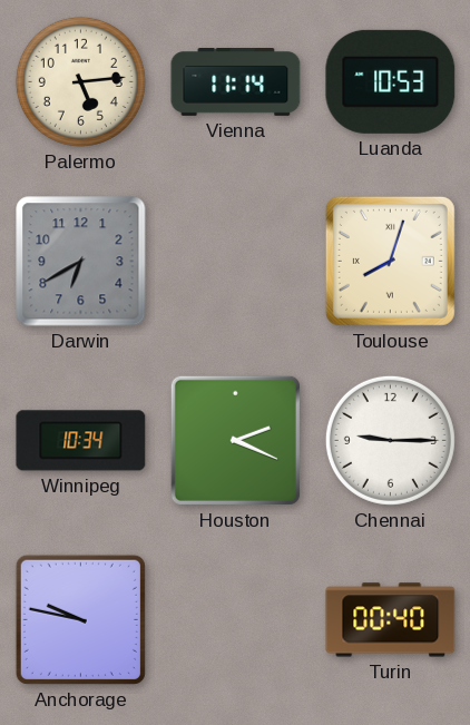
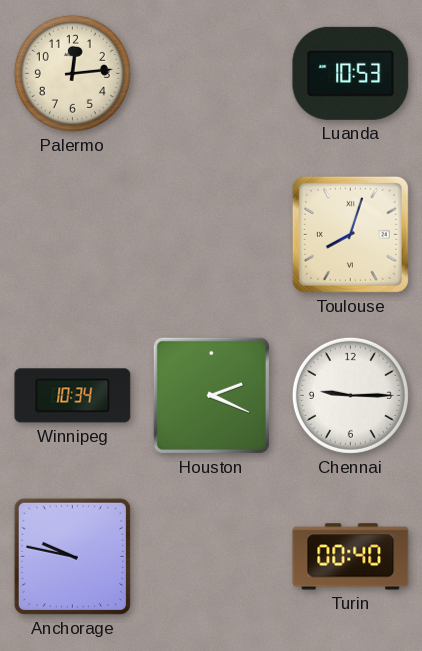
Palermo: 5:14 -> 12:14
Vienna: 11:14 -> none
Darwin: 6:40 -> none
